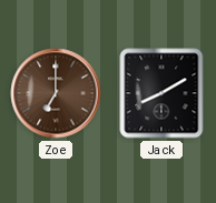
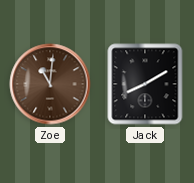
Zoe: 7:00 -> 11:01
